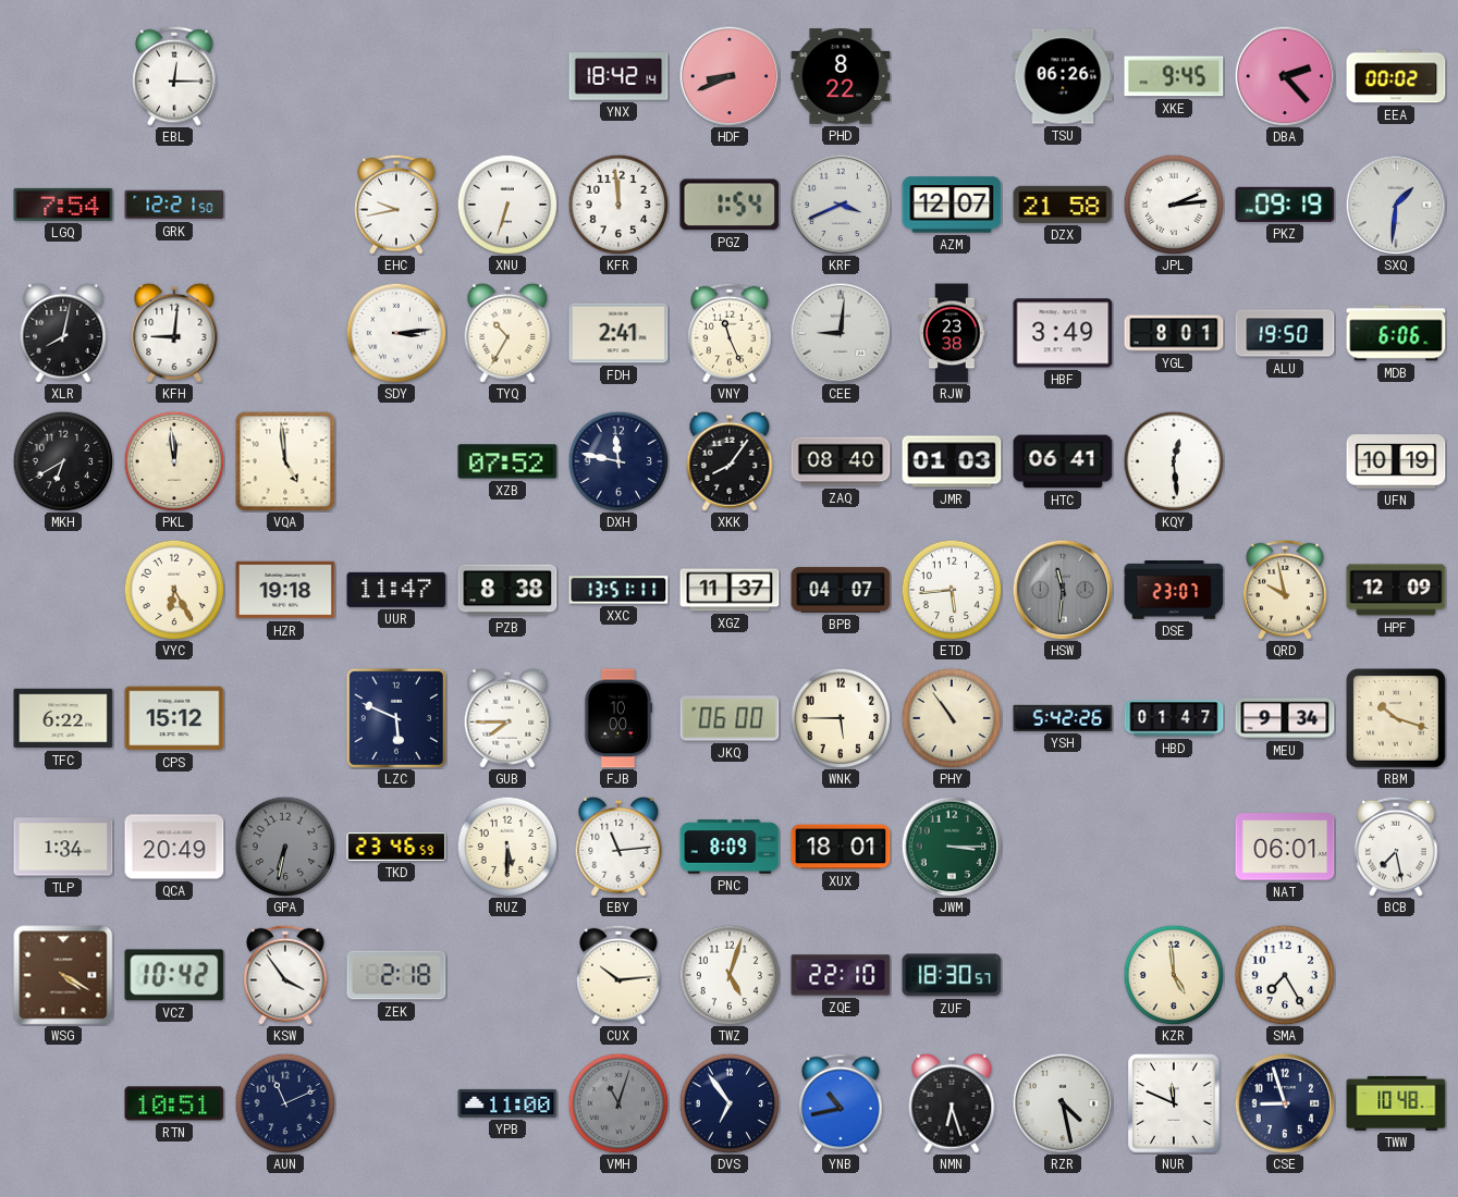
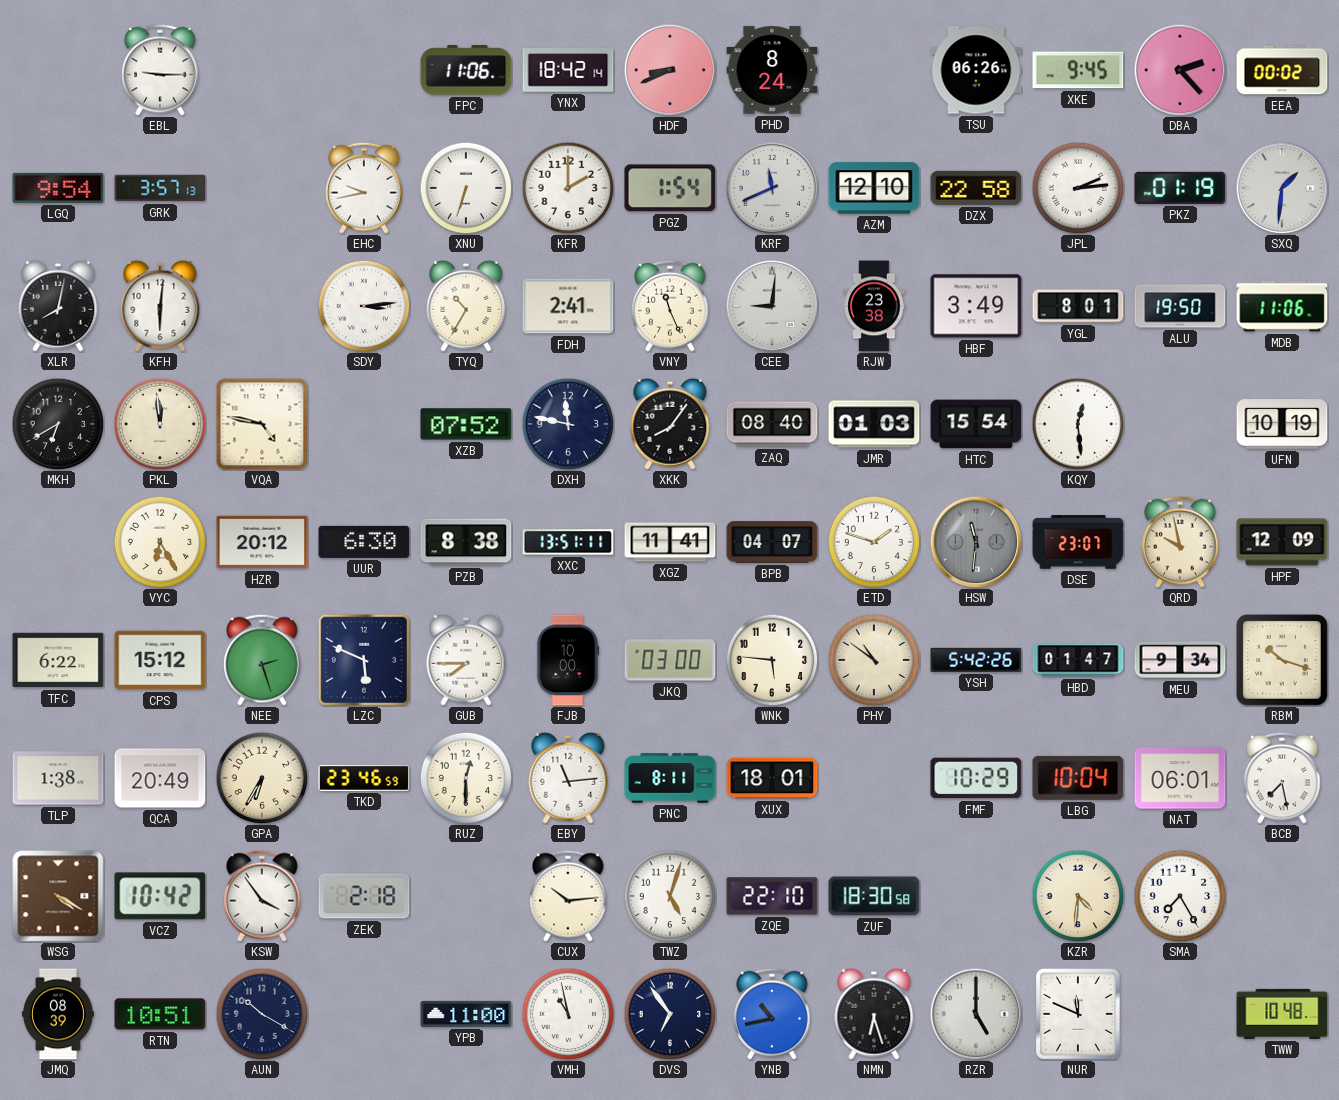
EBL: 12:15 -> 9:15
FPC: none -> 11:06
PHD: 8:22 -> 8:24
LGQ: 7:54 -> 9:54
GRK: 12:21 -> 3:57
KFR: 11:59 -> 2:00
KRF: 3:41 -> 11:41
AZM: 12:07 -> 12:10
DZX: 21:58 -> 22:58
PKZ: 09:19 -> 01:19
KFH: 9:01 -> 6:01
MDB: 6:06 -> 11:06
VQA: 4:59 -> 4:47
HTC: 06:41 -> 15:54
HZR: 19:18 -> 20:12
UUR: 11:47 -> 6:30
XGZ: 11:37 -> 11:41
ETD: 5:44 -> 1:48
NEE: none -> 2:27
JKQ: 06:00 -> 03:00
WNK: 5:45 -> 5:46
PHY: 10:54 -> 10:51
TLP: 1:34 -> 1:38
GPA: 6:32 -> 6:35
GPA dial: grey -> cream
RUZ: 5:30 -> 12:30
PNC: 8:09 -> 8:11
JWM: 3:15 -> none
FMF: none -> 10:29
LBG: none -> 10:04
ZUF: 18:30:57 -> 18:30:58
KZR: 4:59 -> 4:31
JMQ: none -> 08:39
AUN: 11:11 -> 10:20
VMH: 11:03 -> 10:58
VMH dial: grey -> white
RZR: 4:28 -> 5:00
CSE: 8:57 -> none
